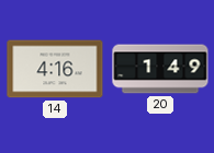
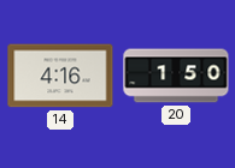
20: 1:49 -> 1:50
